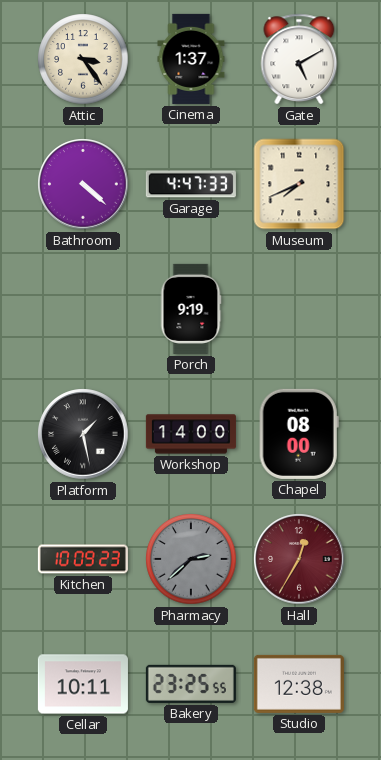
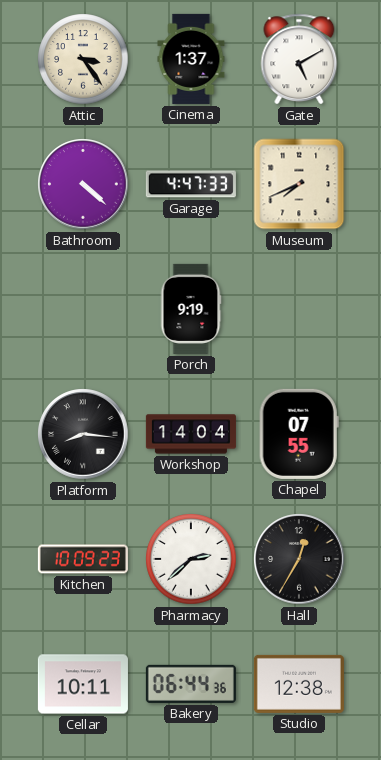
Platform: 1:28 -> 8:16
Workshop: 14:00 -> 14:04
Chapel: 08:00 -> 07:55
Pharmacy dial: grey -> white
Hall dial: burgundy -> black
Bakery: 23:25 -> 06:44
